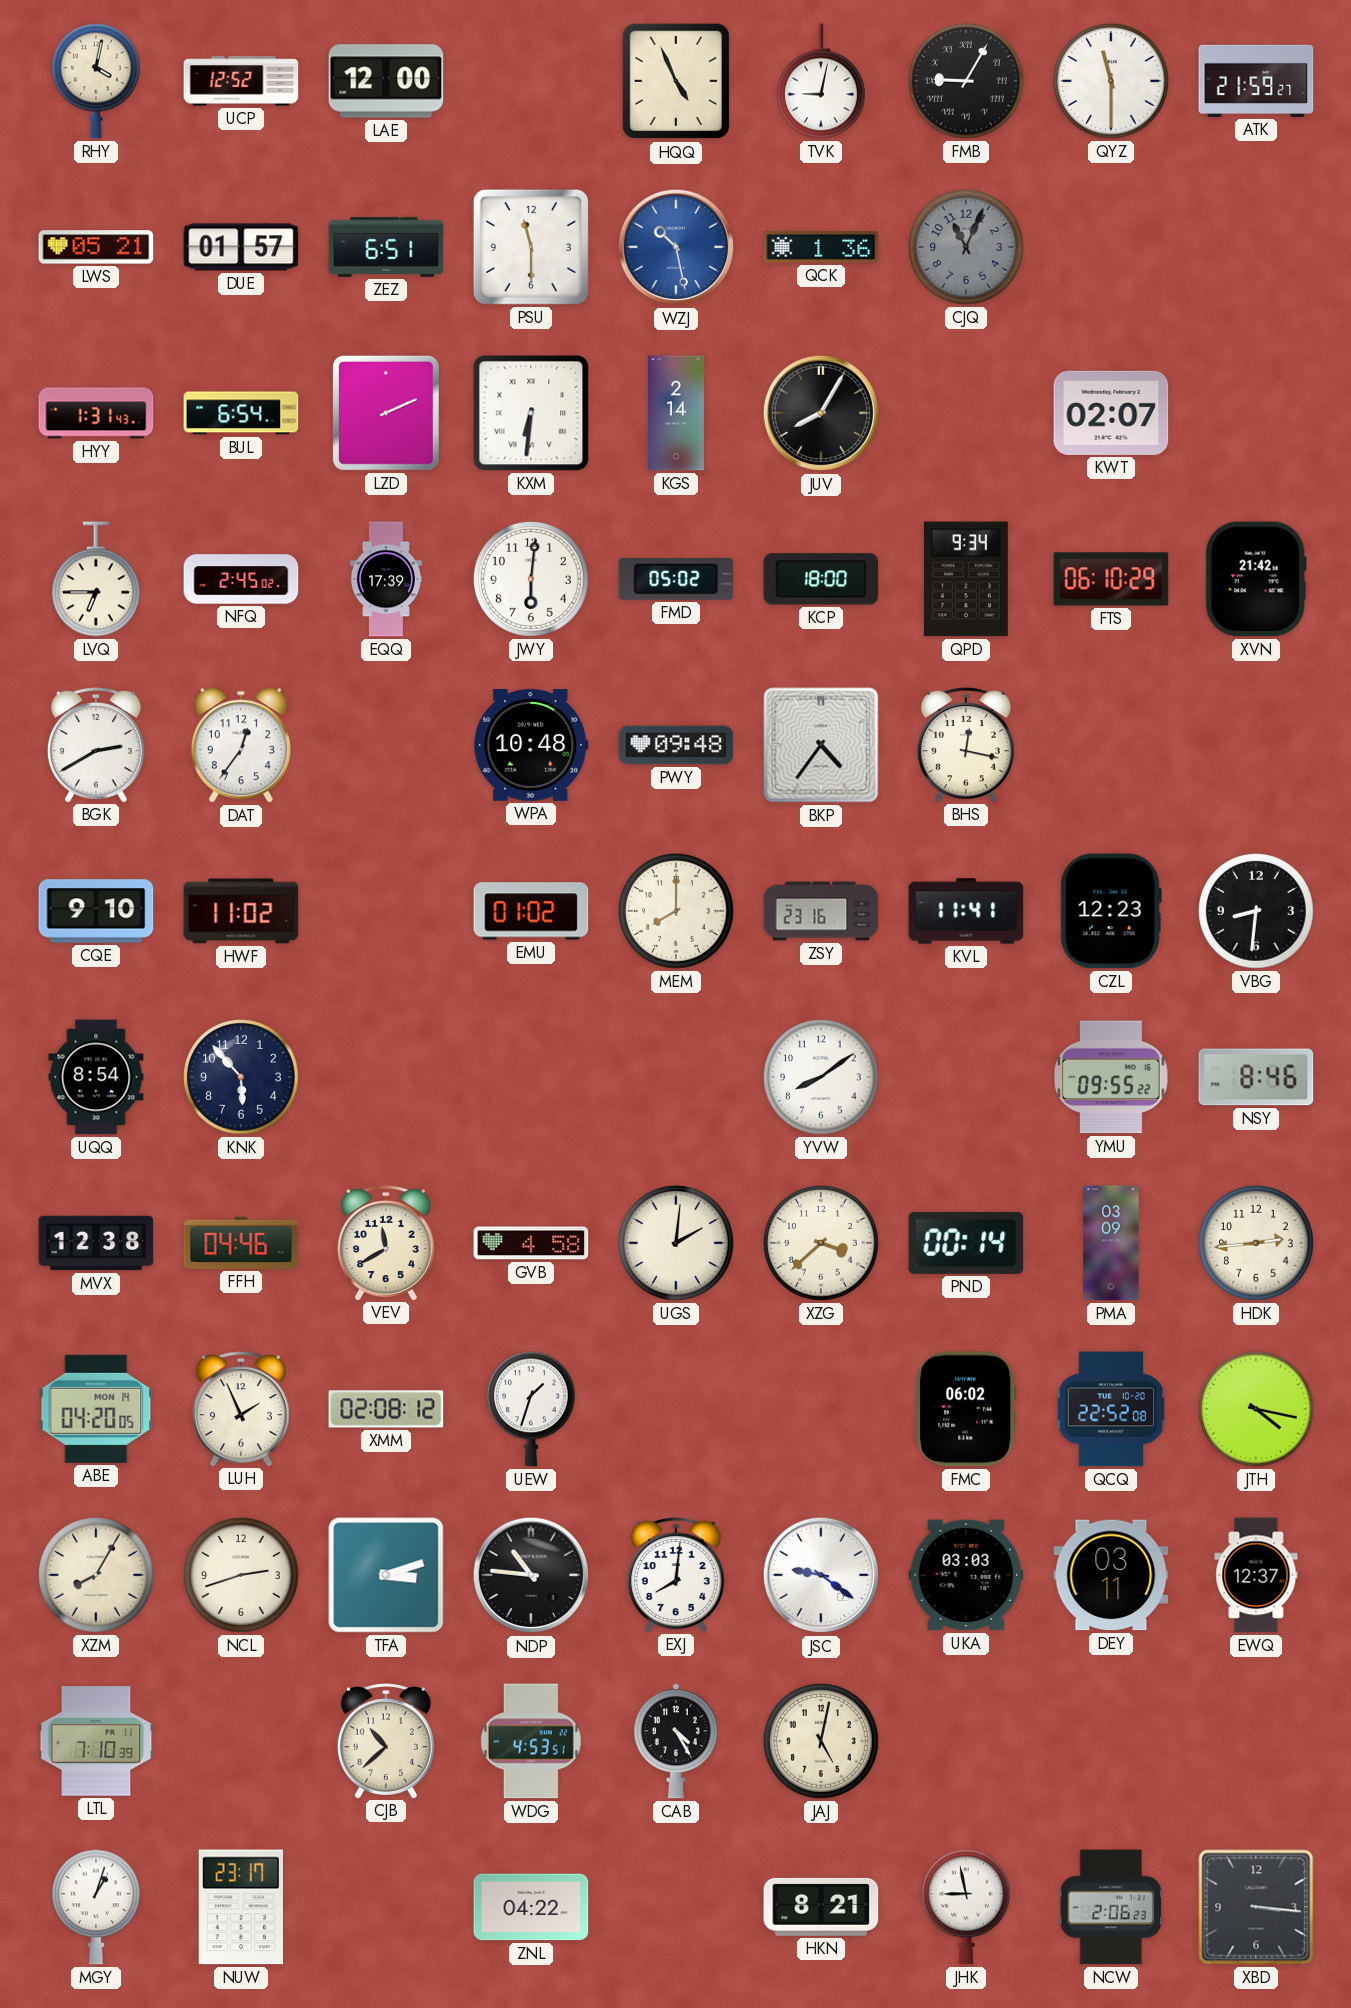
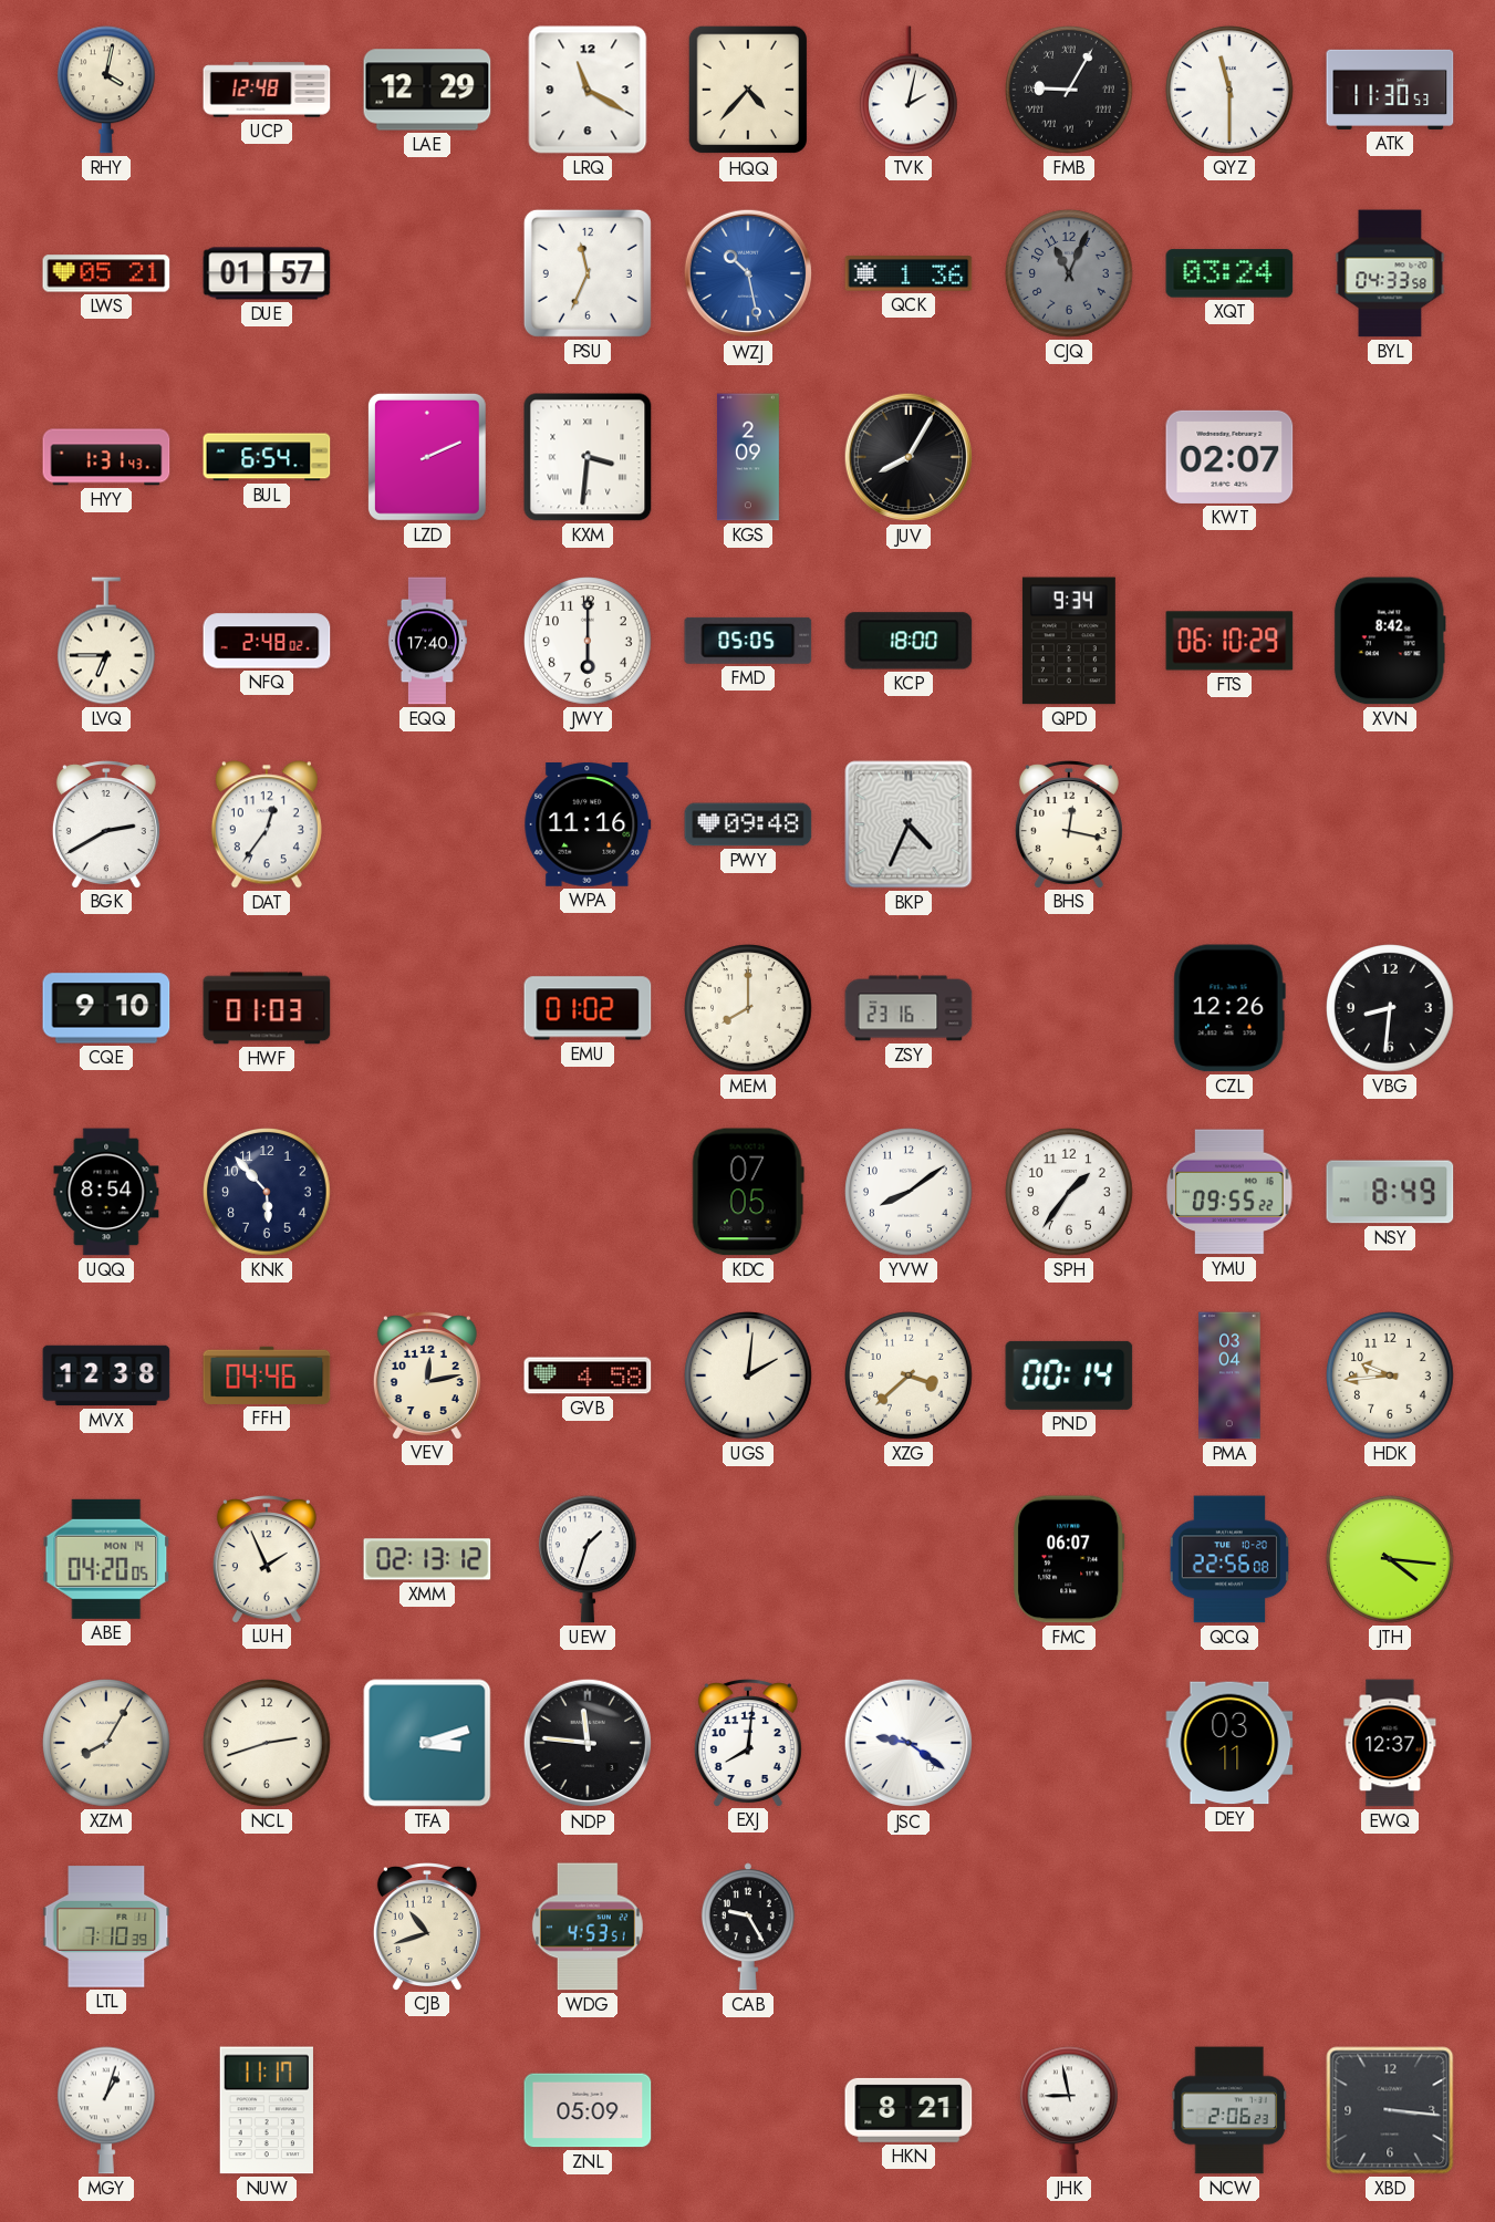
UCP: 12:52 -> 12:48
LAE: 12:00 -> 12:29
LRQ: none -> 11:20
HQQ: 4:56 -> 4:37
TVK: 9:02 -> 2:02
ATK: 21:59 -> 11:30
ZEZ: 6:51 -> none
PSU: 11:30 -> 11:34
XQT: none -> 03:24
BYL: none -> 04:33
KXM: 6:31 -> 3:31
KGS: 2:14 -> 2:09
NFQ: 2:45 -> 2:48
EQQ: 17:39 -> 17:40
JWY: 6:01 -> 6:00
FMD: 05:02 -> 05:05
XVN: 21:42 -> 8:42
WPA: 10:48 -> 11:16
BKP: 4:36 -> 4:34
HWF: 11:02 -> 01:03
KVL: 11:41 -> none
CZL: 12:23 -> 12:26
KDC: none -> 07:05
SPH: none -> 1:36
NSY: 8:46 -> 8:49
VEV: 11:40 -> 12:13
PMA: 03:09 -> 03:04
HDK: 2:44 -> 9:44
XMM: 02:08 -> 02:13
FMC: 06:02 -> 06:07
QCQ: 22:52 -> 22:56
JTH: 4:17 -> 4:16
NDP: 10:46 -> 11:46
UKA: 03:03 -> none
CJB: 10:38 -> 10:42
CAB: 4:25 -> 9:25
JAJ: 5:02 -> none
NUW: 23:17 -> 11:17
ZNL: 04:22 -> 05:09
